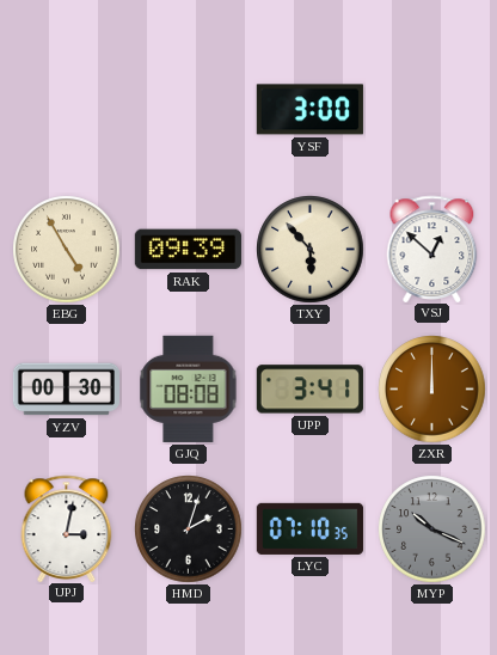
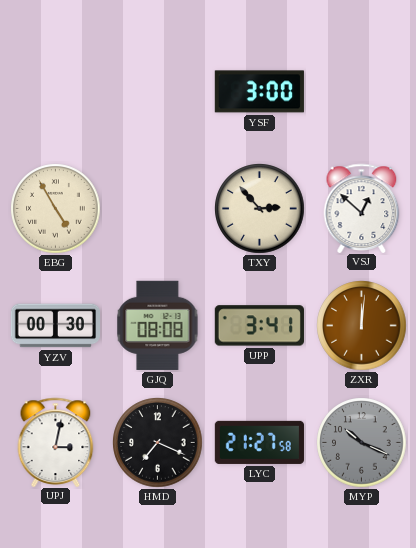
RAK: 09:39 -> none
TXY: 5:53 -> 2:53
ZXR: 12:00 -> 12:01
HMD: 2:03 -> 7:19
LYC: 07:10 -> 21:27
